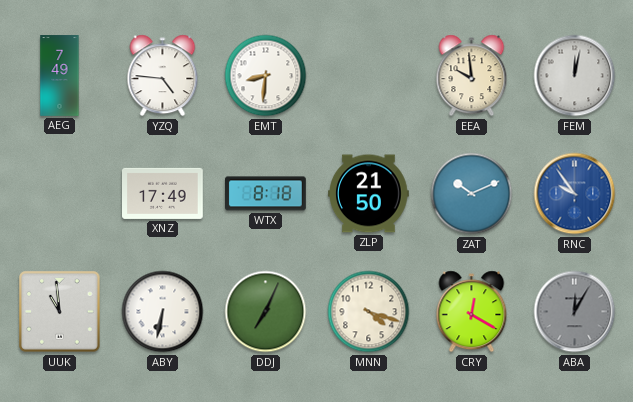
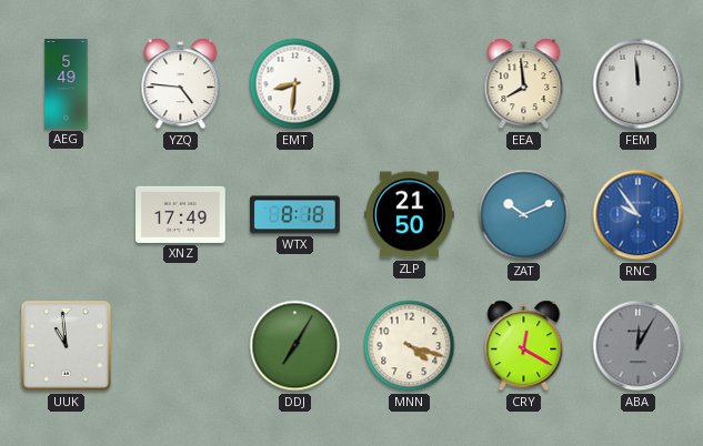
AEG: 7:49 -> 5:49
EEA: 9:59 -> 7:59
FEM: 12:02 -> 11:59
ABY: 6:32 -> none
DDJ: 7:04 -> 7:05
